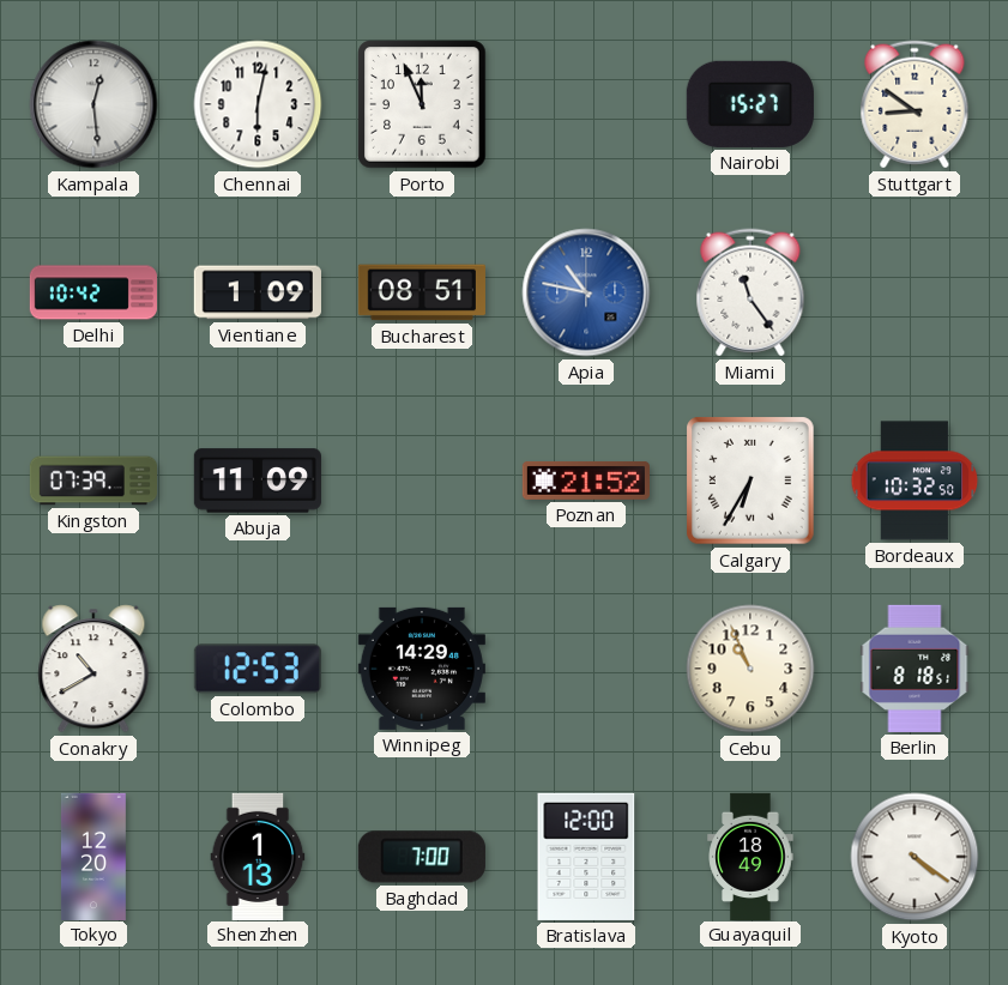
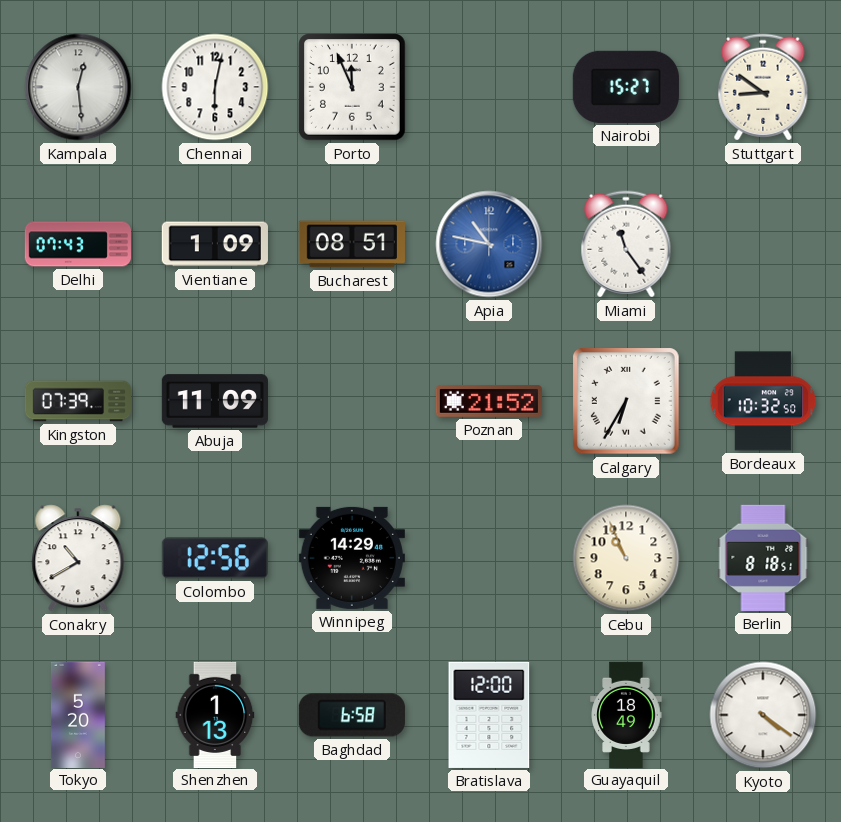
Delhi: 10:42 -> 07:43
Colombo: 12:53 -> 12:56
Tokyo: 12:20 -> 5:20
Baghdad: 7:00 -> 6:58
